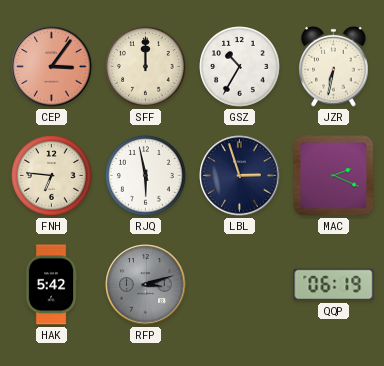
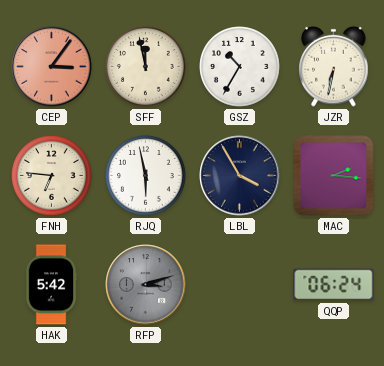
SFF: 12:00 -> 11:58
LBL: 2:57 -> 3:55
MAC: 2:19 -> 2:16
QQP: 06:19 -> 06:24
